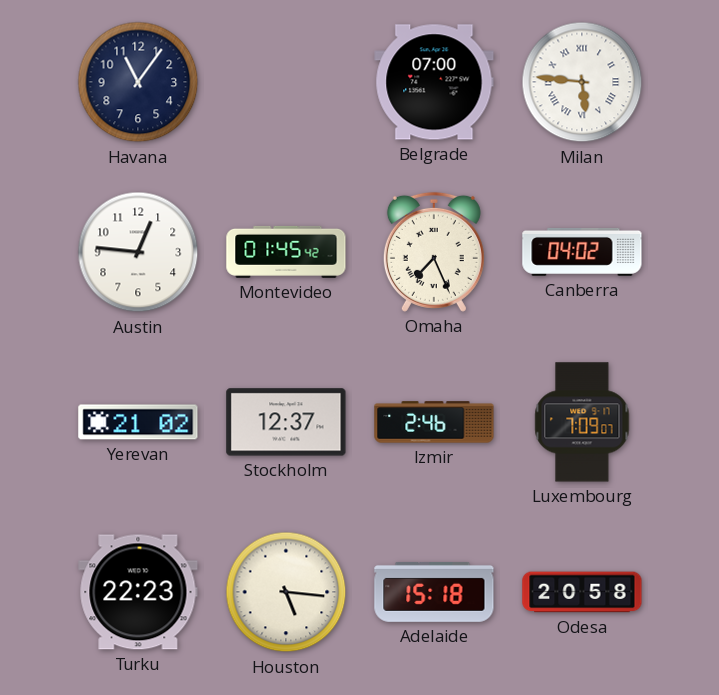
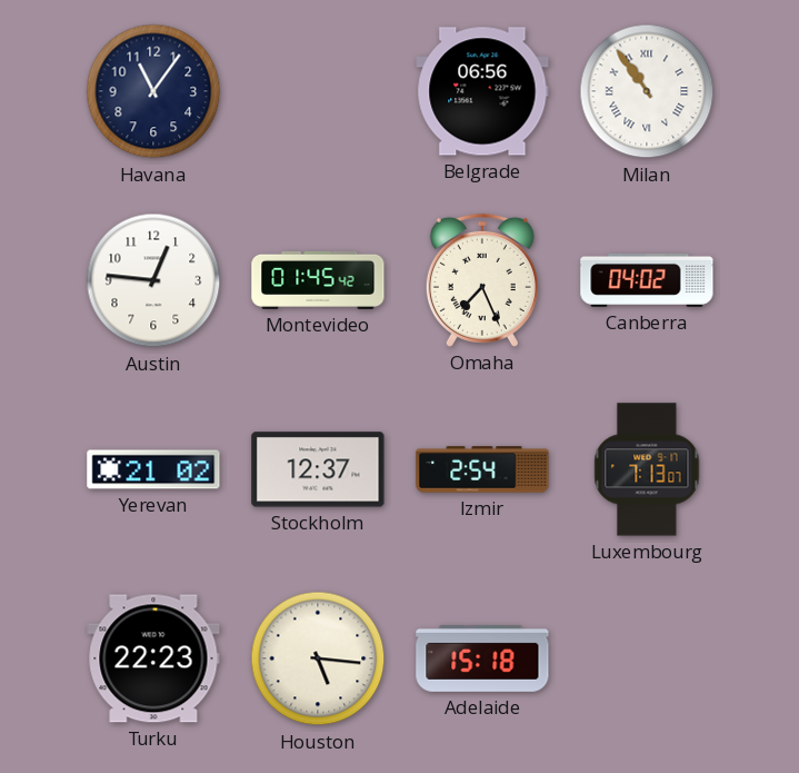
Belgrade: 07:00 -> 06:56
Milan: 5:46 -> 10:54
Izmir: 2:46 -> 2:54
Luxembourg: 7:09 -> 7:13
Odesa: 20:58 -> none
